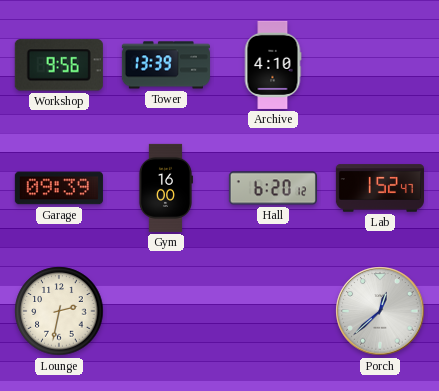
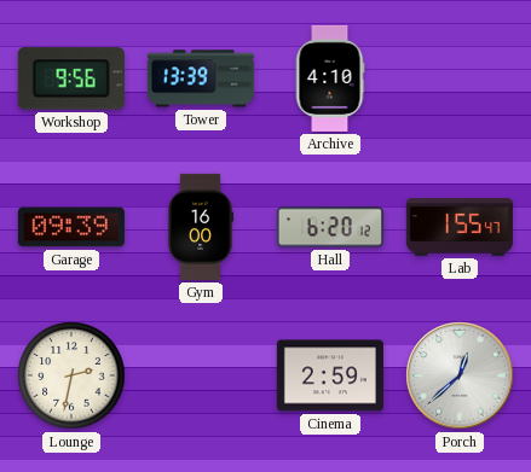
Lab: 1:52 -> 1:55
Cinema: none -> 2:59
